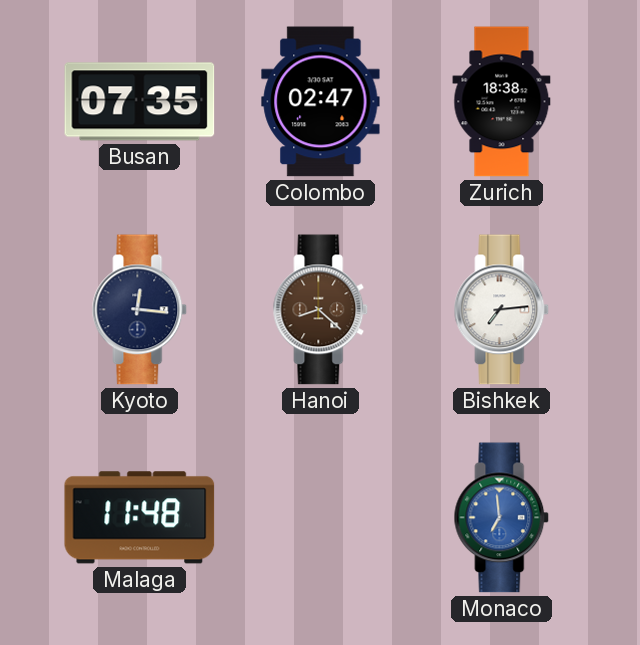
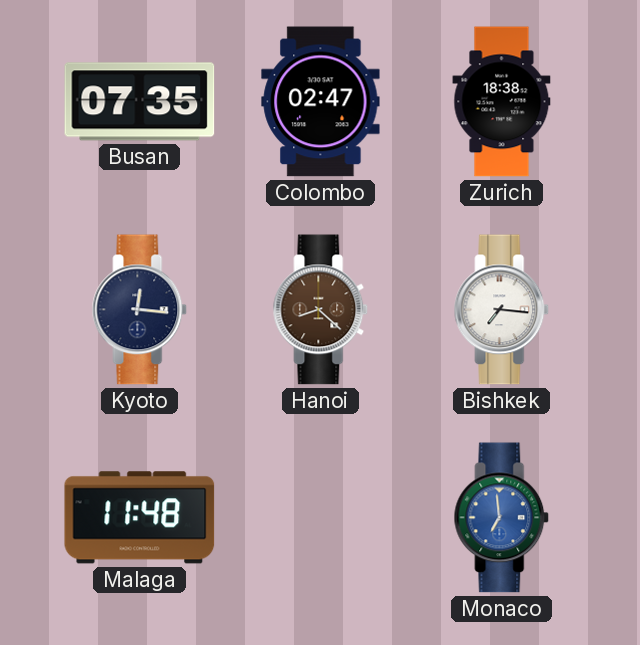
Bishkek: 7:14 -> 7:16
